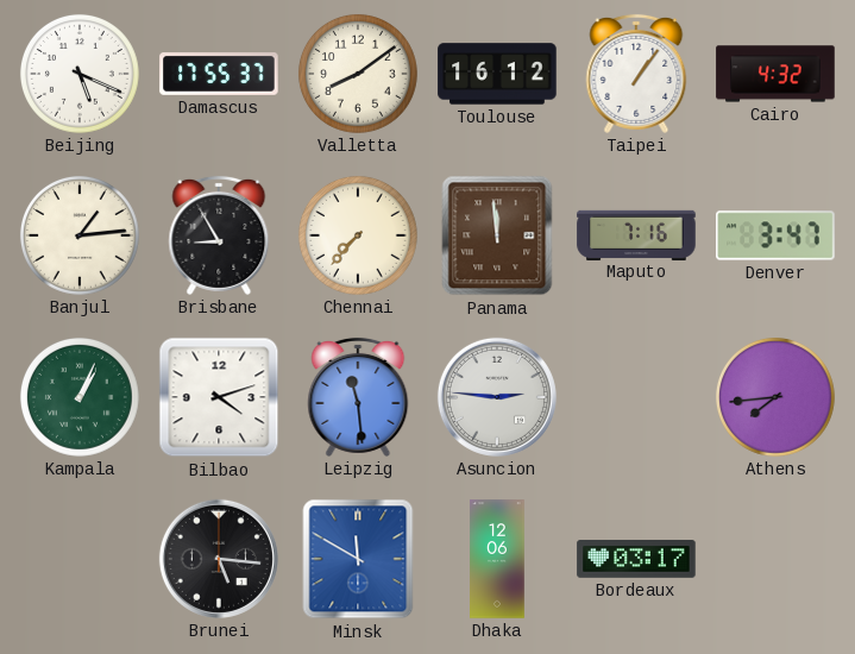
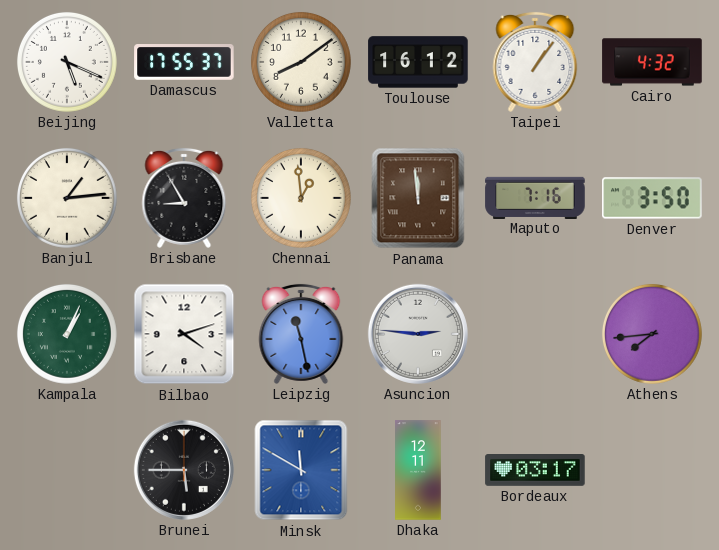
Chennai: 7:37 -> 12:59
Denver: 3:47 -> 3:50
Leipzig: 11:29 -> 11:28
Brunei: 5:16 -> 5:45
Dhaka: 12:06 -> 12:11
